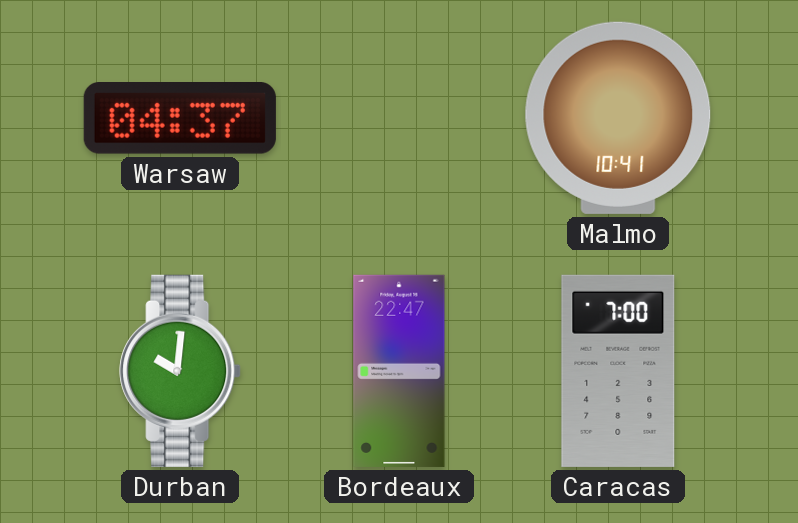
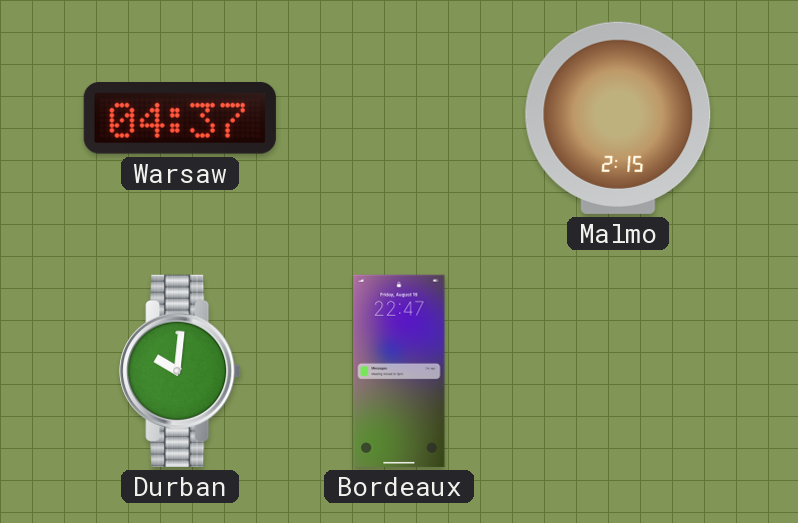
Malmo: 10:41 -> 2:15
Caracas: 7:00 -> none
